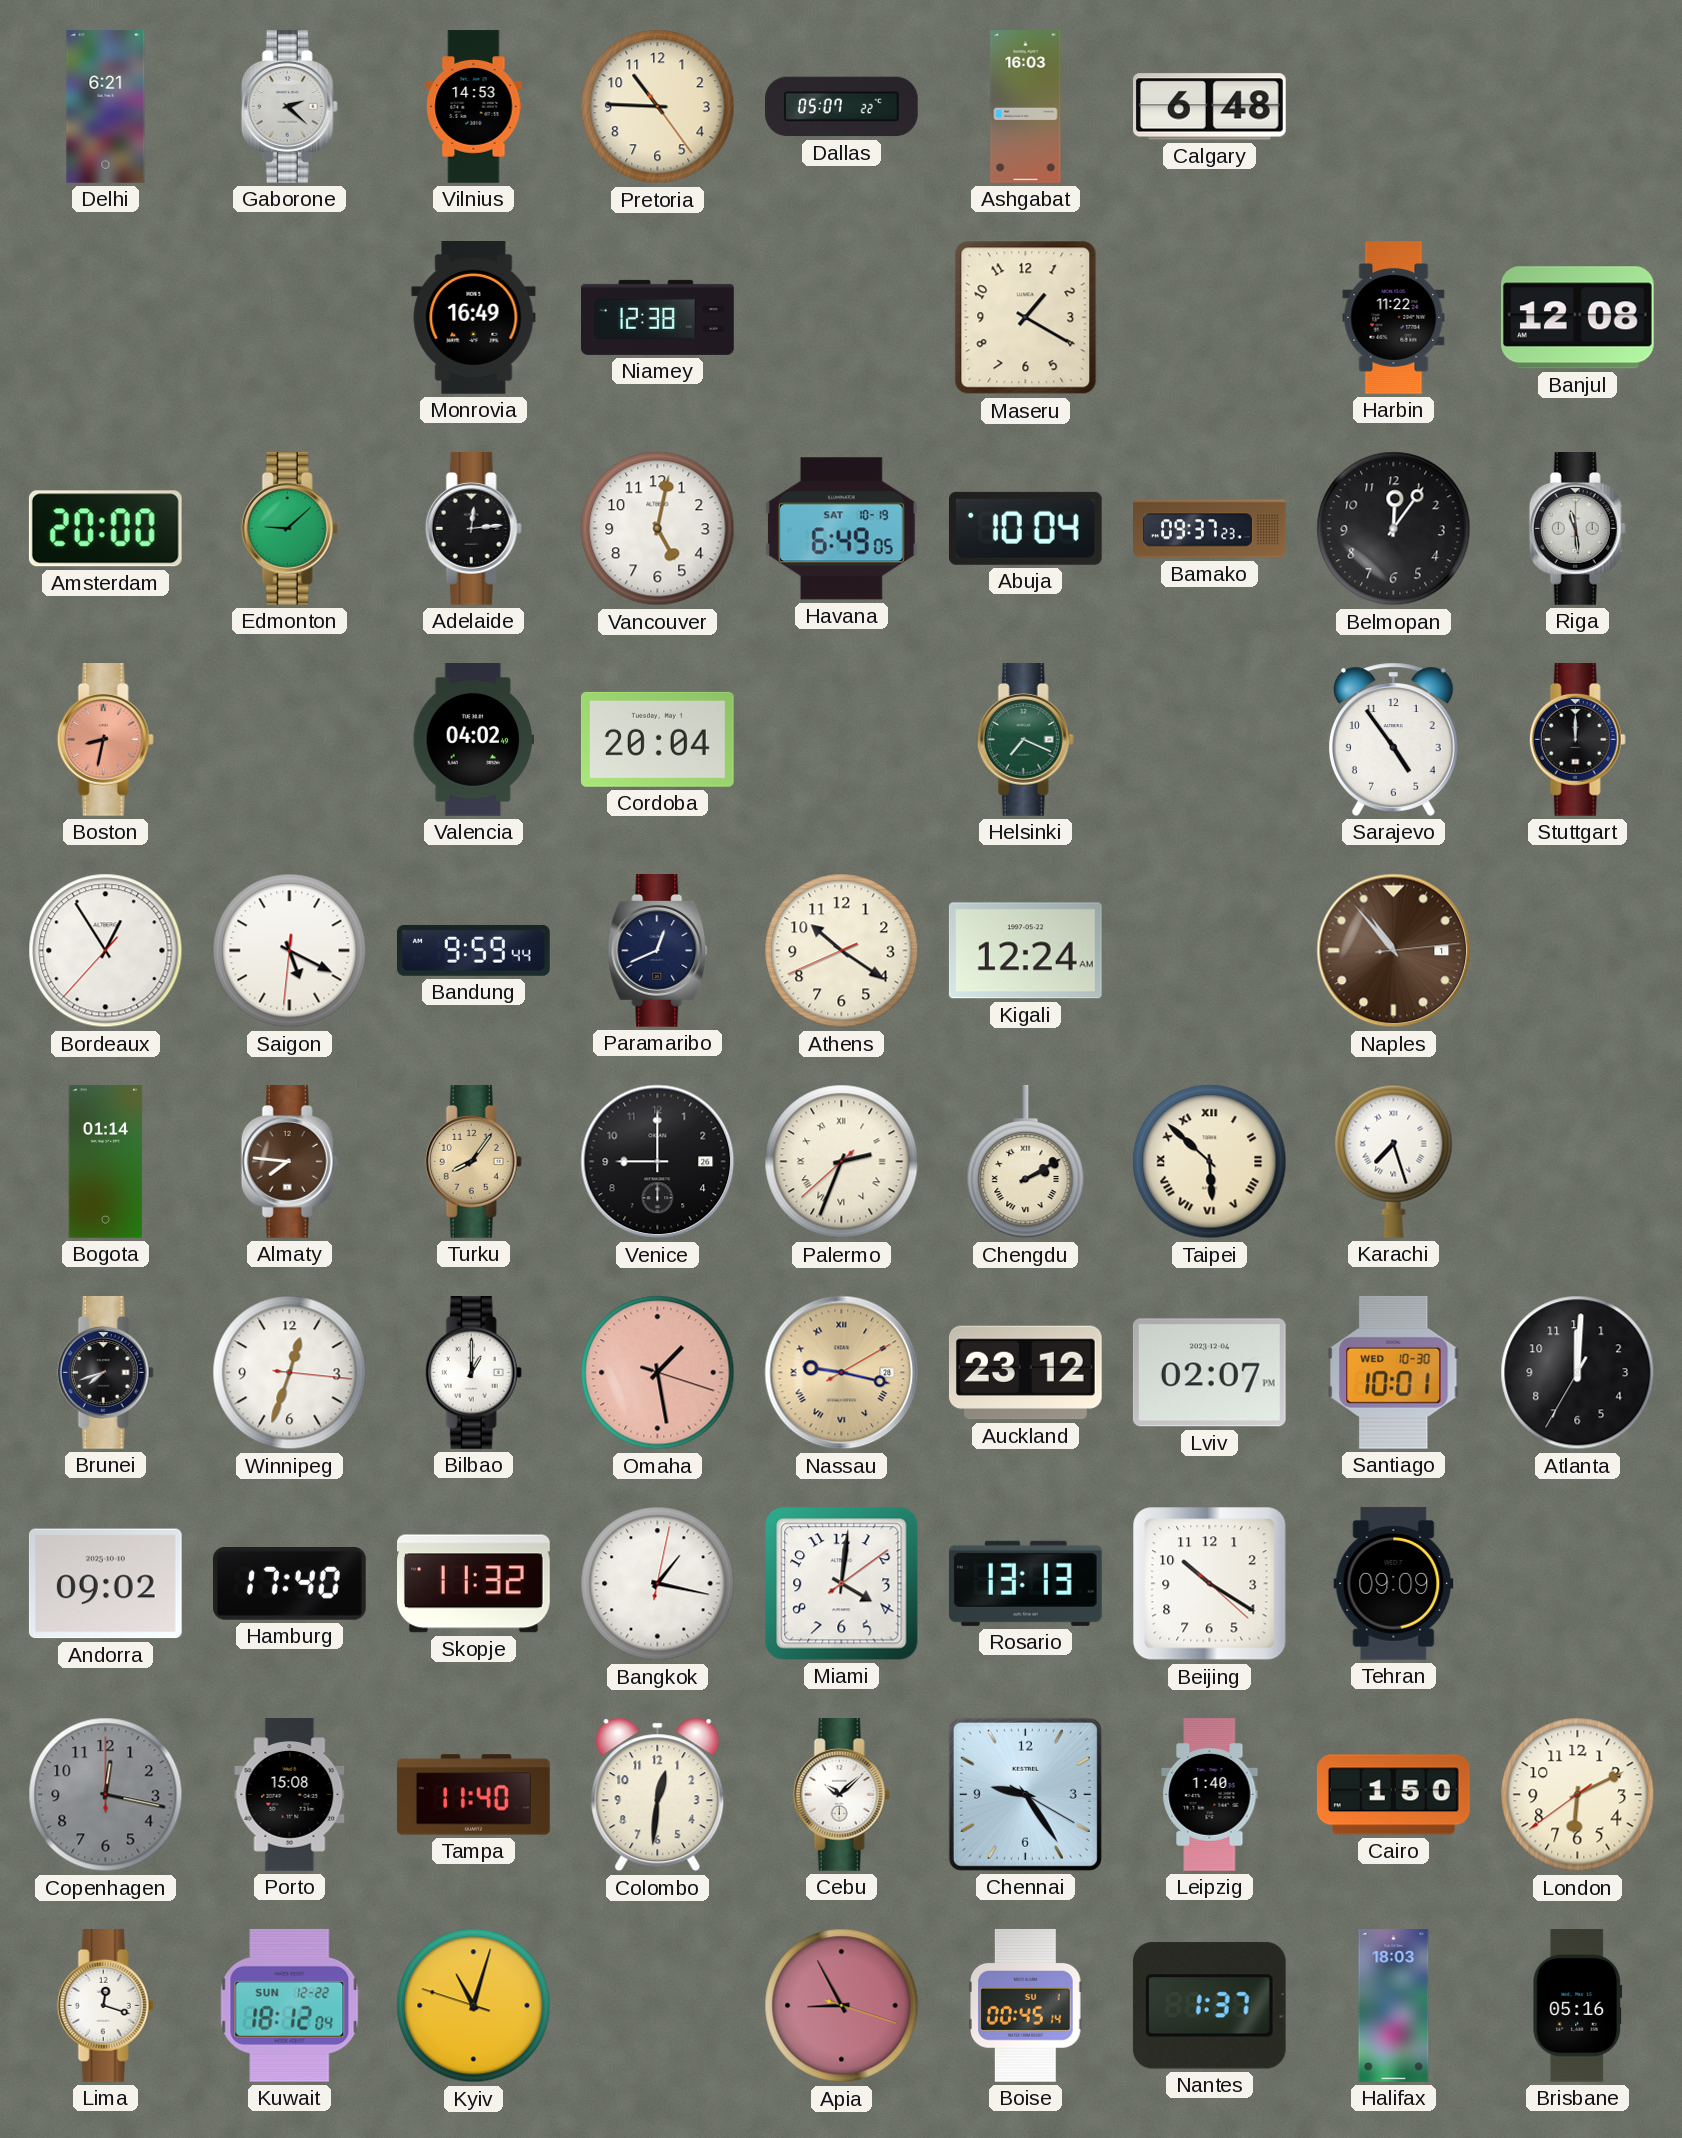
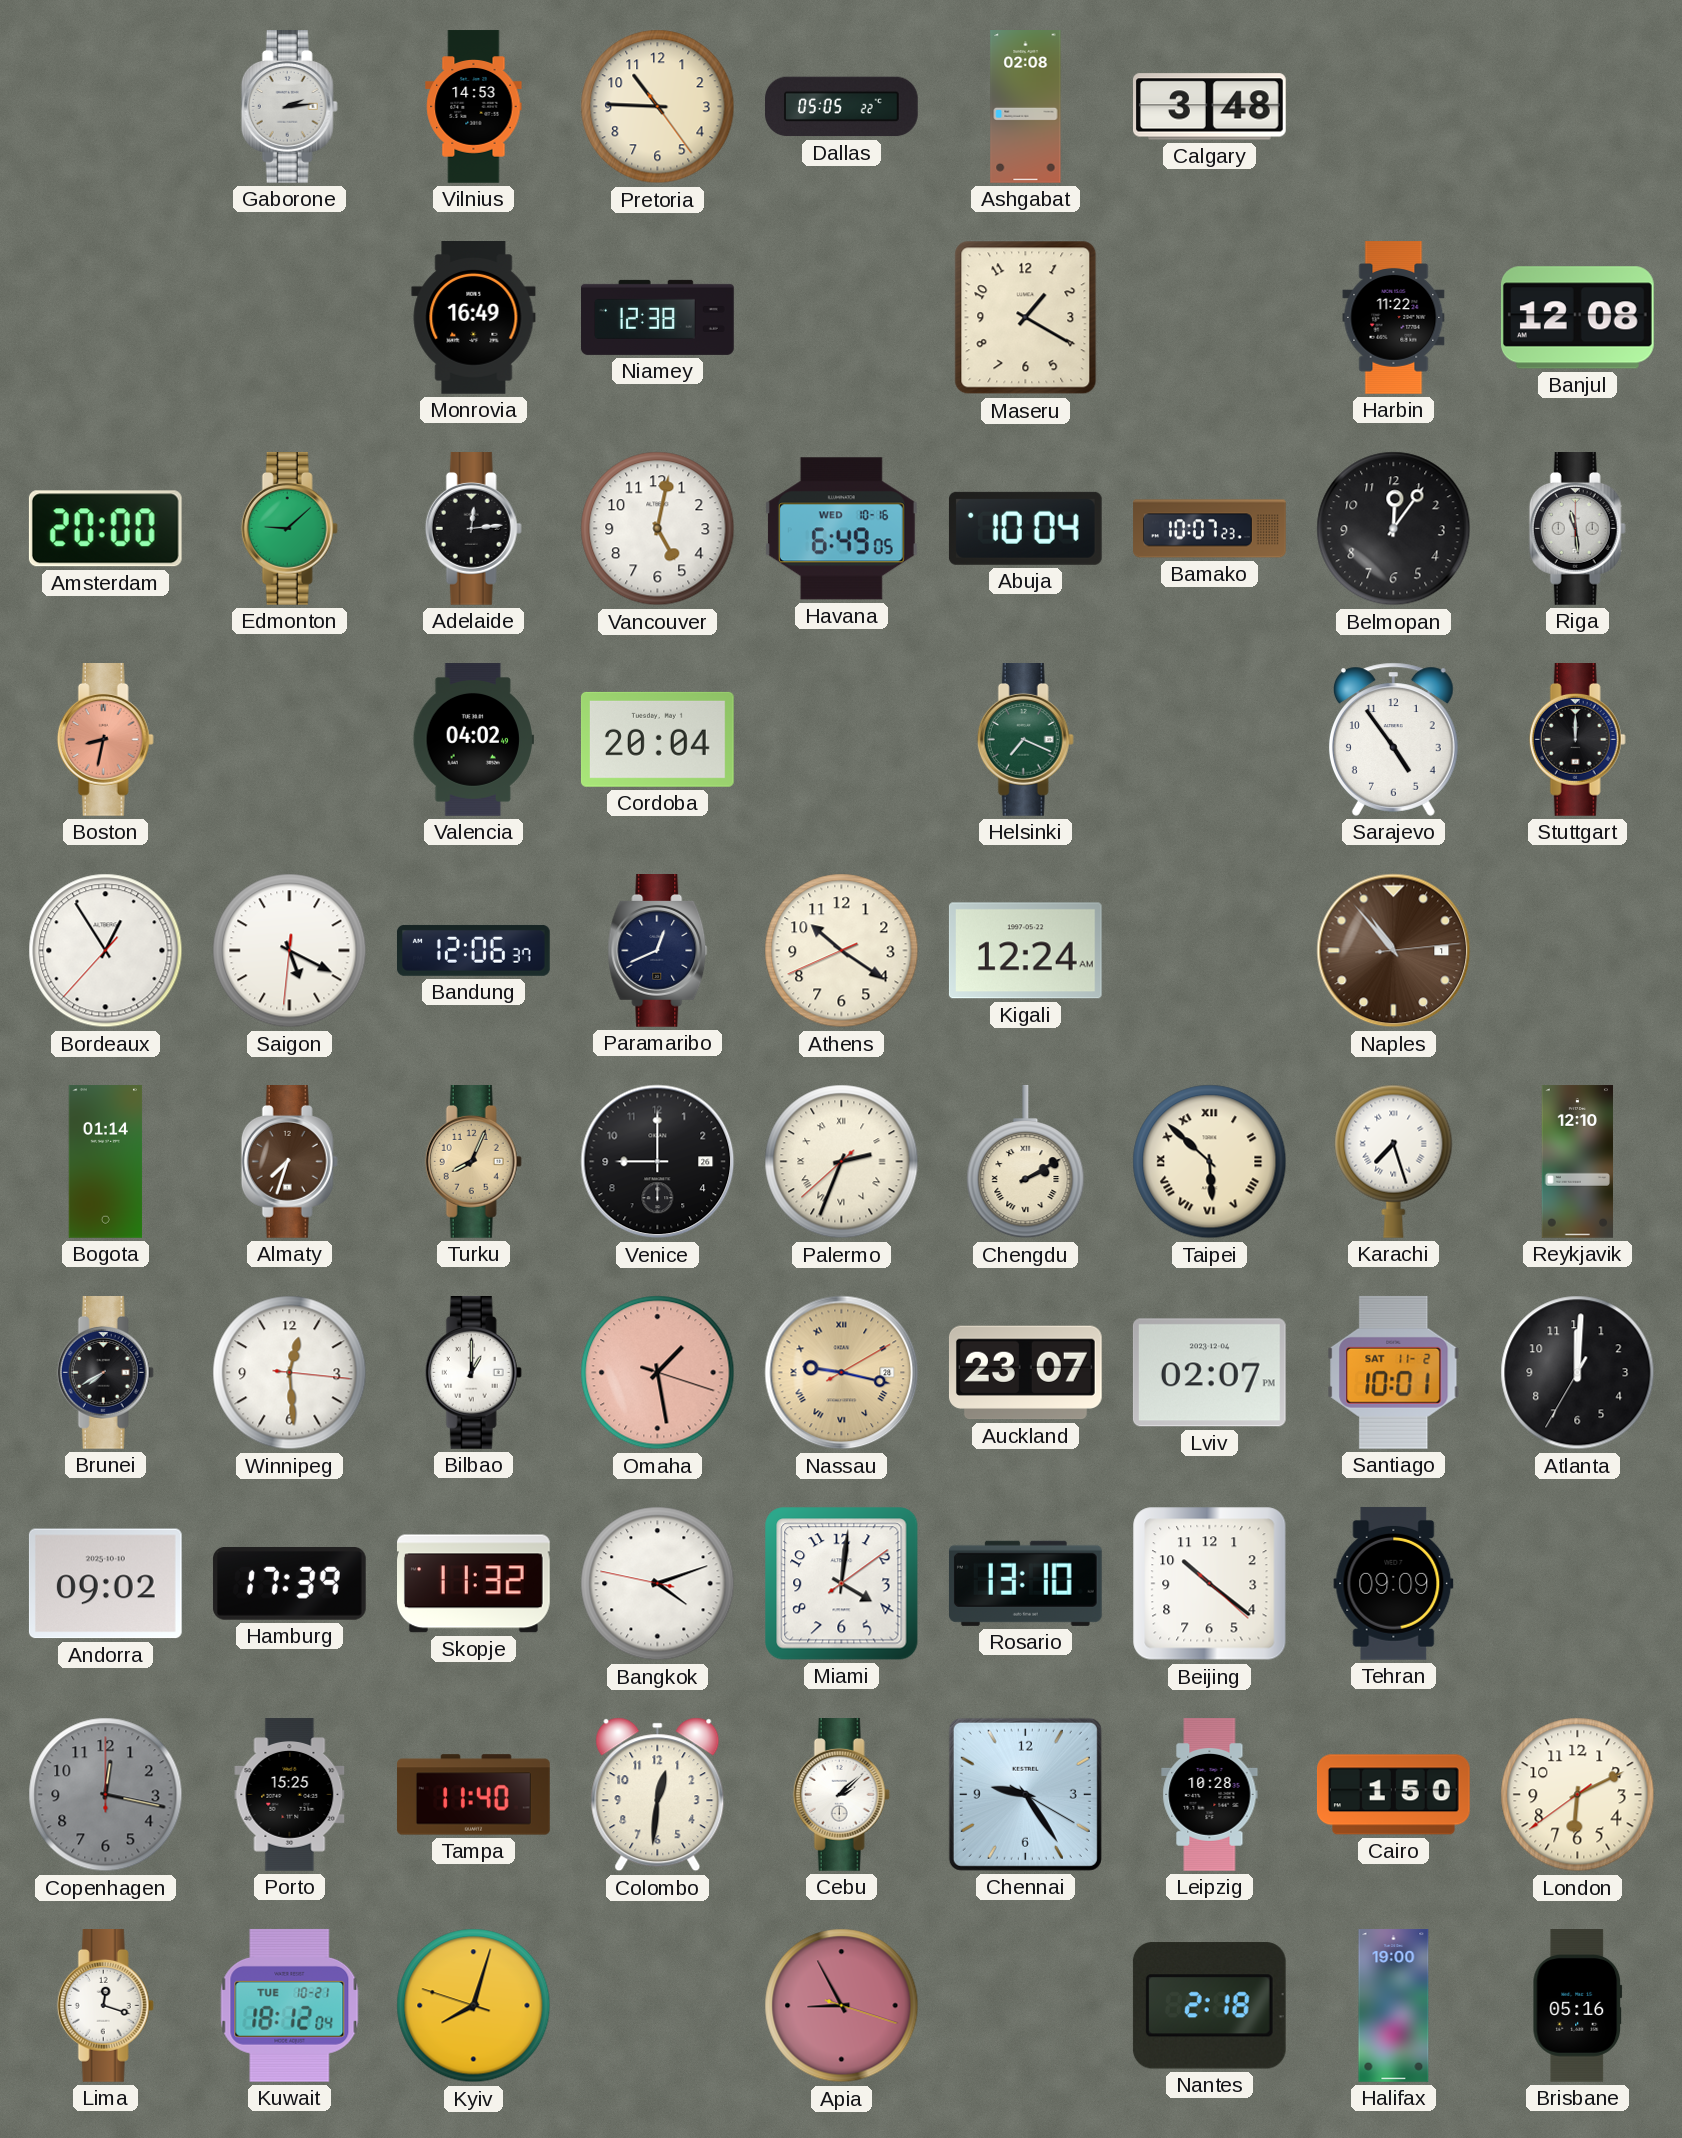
Delhi: 6:21 -> none
Gaborone: 2:22 -> 2:14
Dallas: 05:07 -> 05:05
Ashgabat: 16:03 -> 02:08
Calgary: 6:48 -> 3:48
Havana date: SAT 10-19 -> WED 10-16
Bamako: 09:37 -> 10:07
Bandung: 9:59 -> 12:06
Almaty: 7:46 -> 7:33
Turku: 8:06 -> 8:04
Reykjavik: none -> 12:10
Brunei: 7:42 -> 7:40
Winnipeg: 12:33 -> 12:29
Auckland: 23:12 -> 23:07
Santiago date: WED 10-30 -> SAT 11-2
Hamburg: 17:40 -> 17:39
Bangkok: 1:17 -> 4:11
Rosario: 13:13 -> 13:10
Beijing: 10:20 -> 10:21
Porto: 15:08 -> 15:25
Cebu: 10:08 -> 2:08
Leipzig: 1:40 -> 10:28
Kuwait date: SUN 12-22 -> TUE 10-21
Kyiv: 11:02 -> 8:02
Boise: 00:45 -> none
Nantes: 1:37 -> 2:18
Halifax: 18:03 -> 19:00
